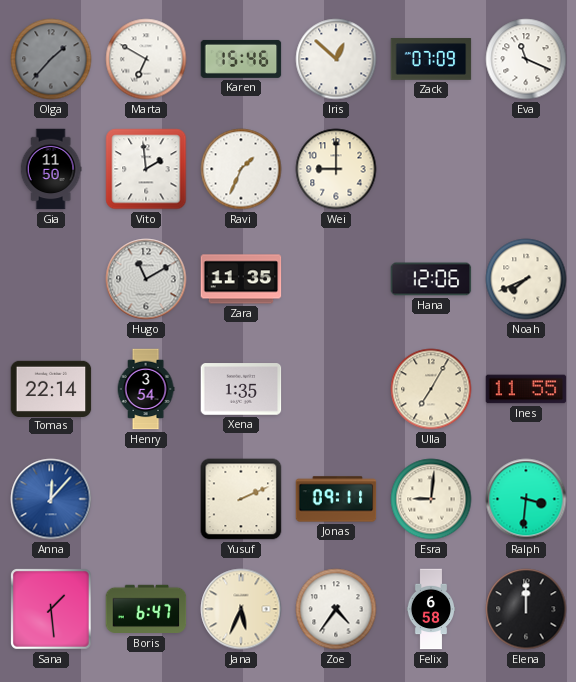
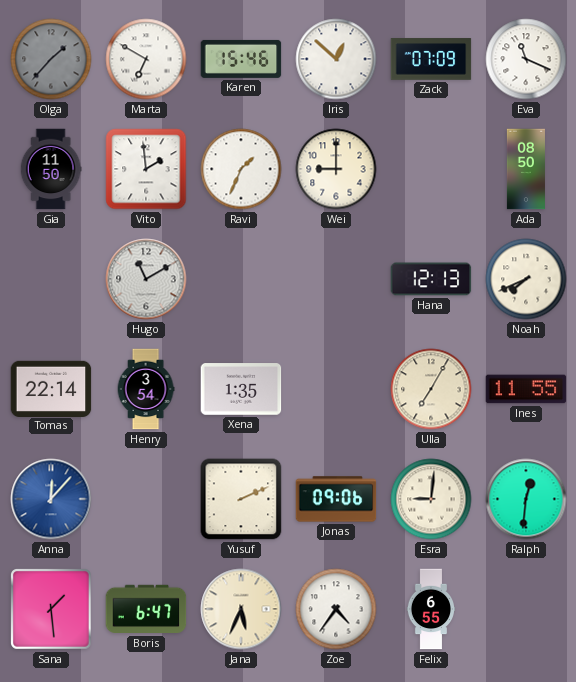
Ada: none -> 08:50
Zara: 11:35 -> none
Hana: 12:06 -> 12:13
Jonas: 09:11 -> 09:06
Ralph: 3:31 -> 12:31
Felix: 6:58 -> 6:55
Elena: 12:00 -> none
